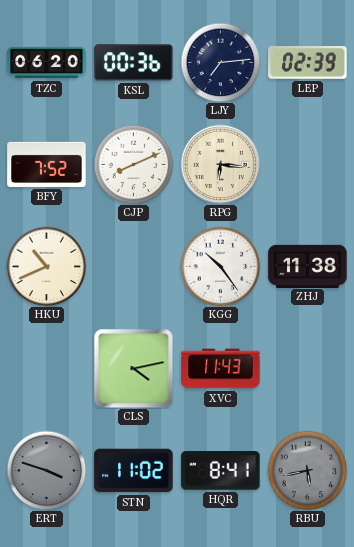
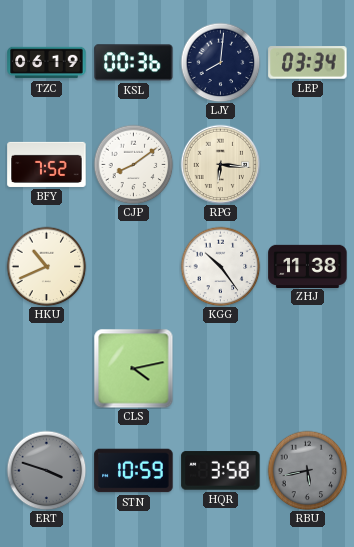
TZC: 06:20 -> 06:19
LJY: 7:14 -> 8:01
LEP: 02:39 -> 03:34
CJP: 8:11 -> 8:09
XVC: 11:43 -> none
STN: 11:02 -> 10:59
HQR: 8:41 -> 3:58
